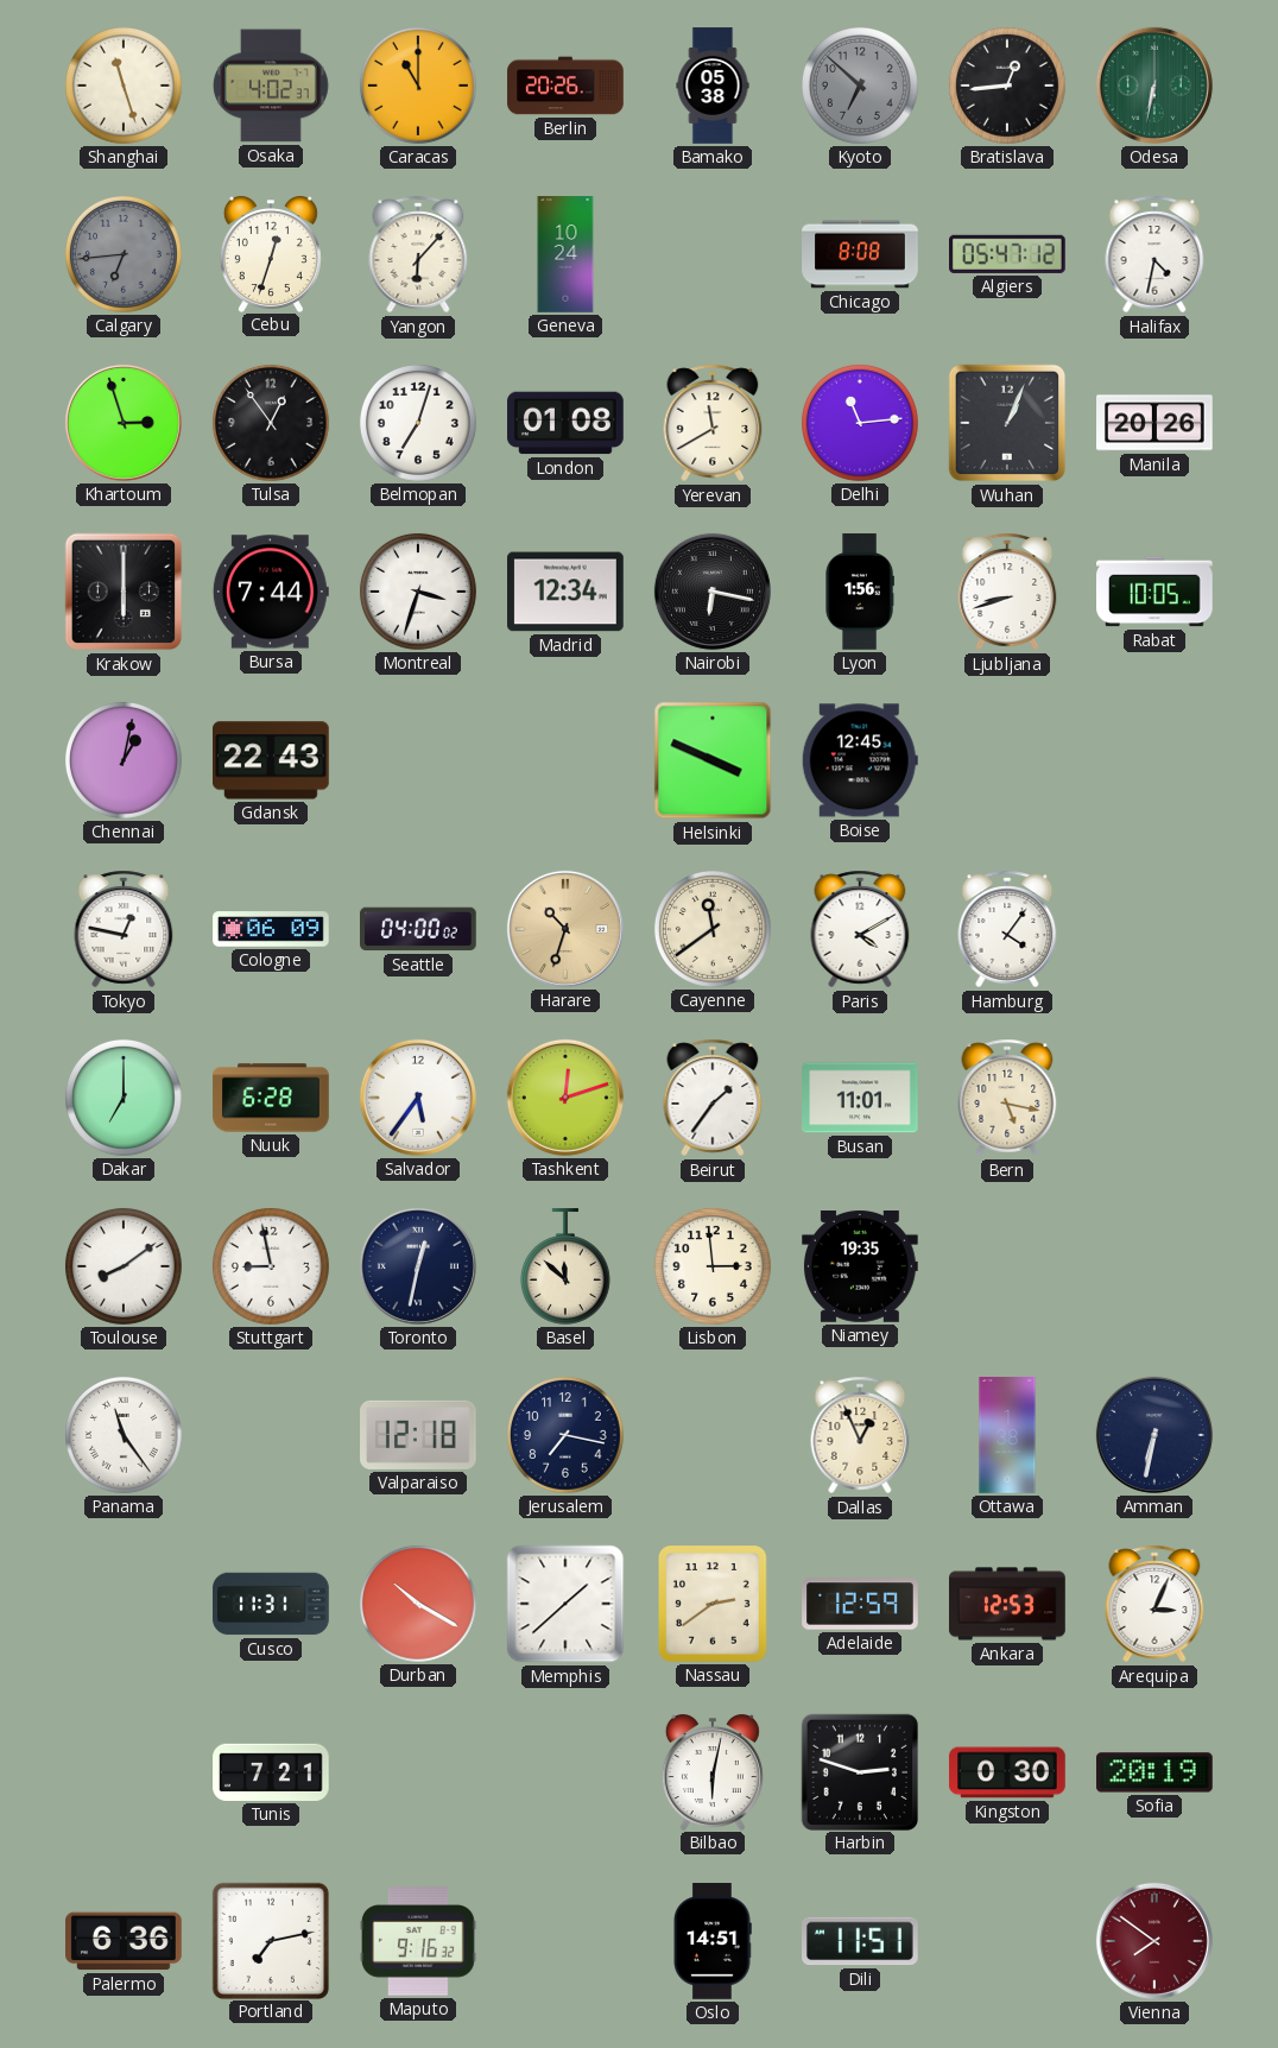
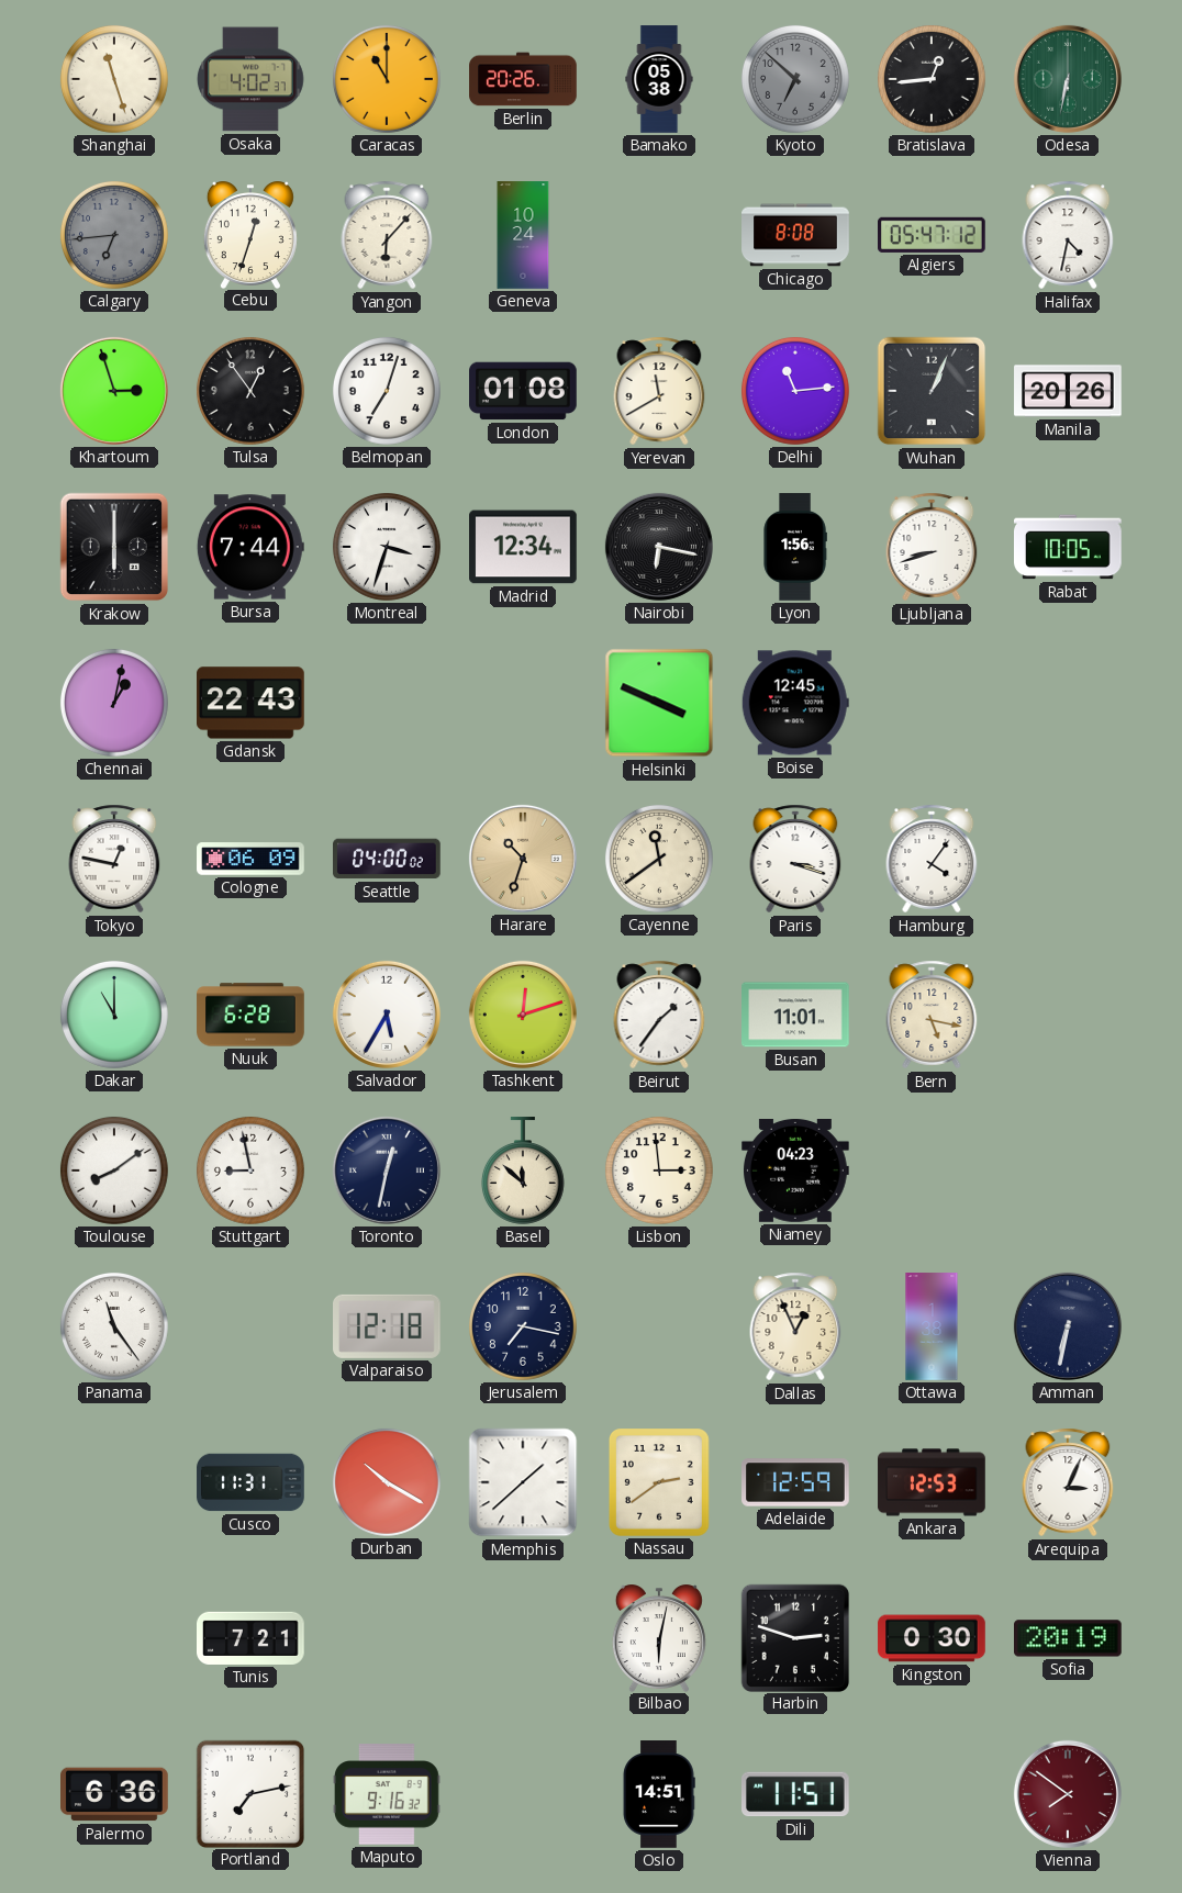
Paris: 4:10 -> 3:18
Dakar: 7:00 -> 11:00
Salvador: 5:36 -> 5:35
Niamey: 19:35 -> 04:23
